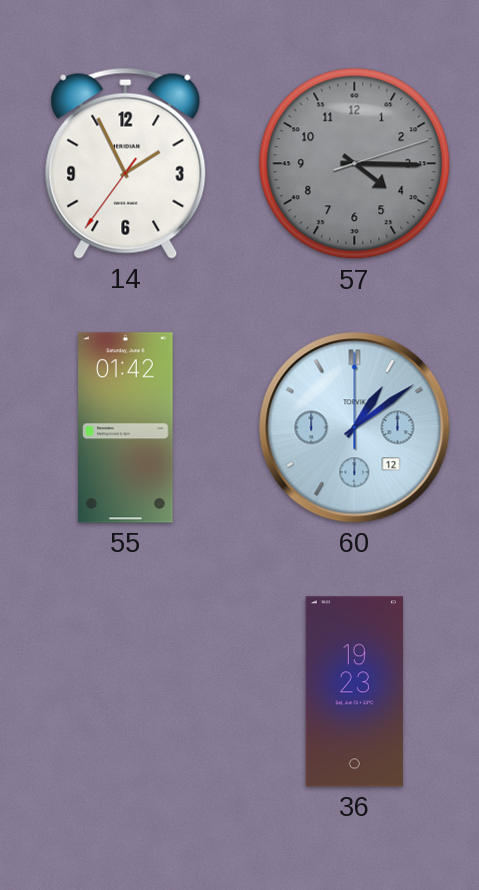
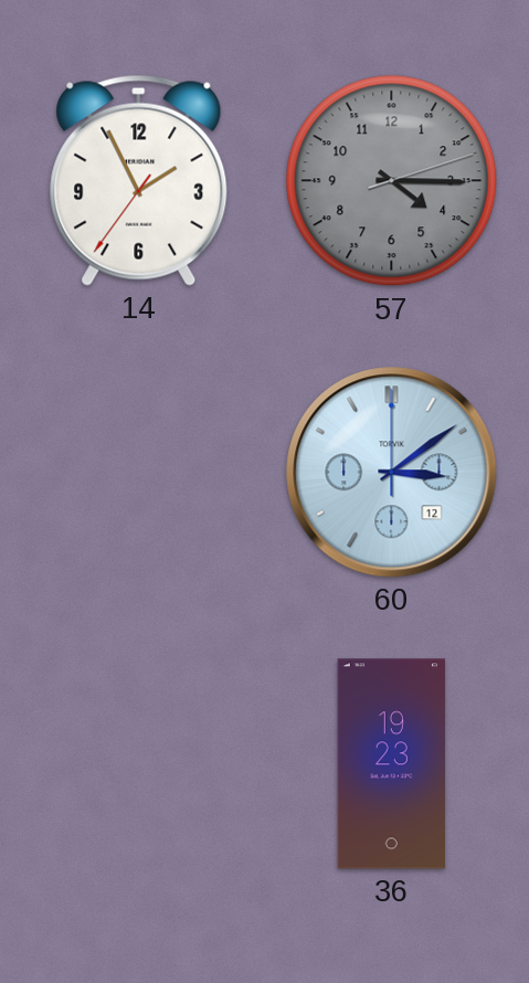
55: 01:42 -> none
60: 1:09 -> 3:09
